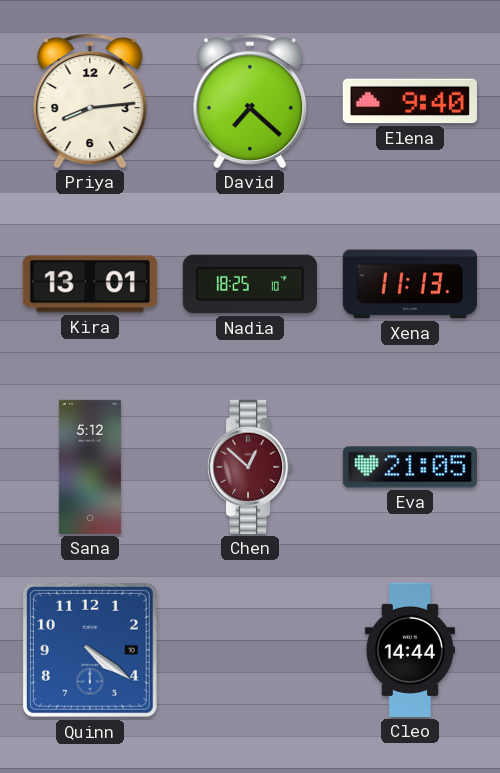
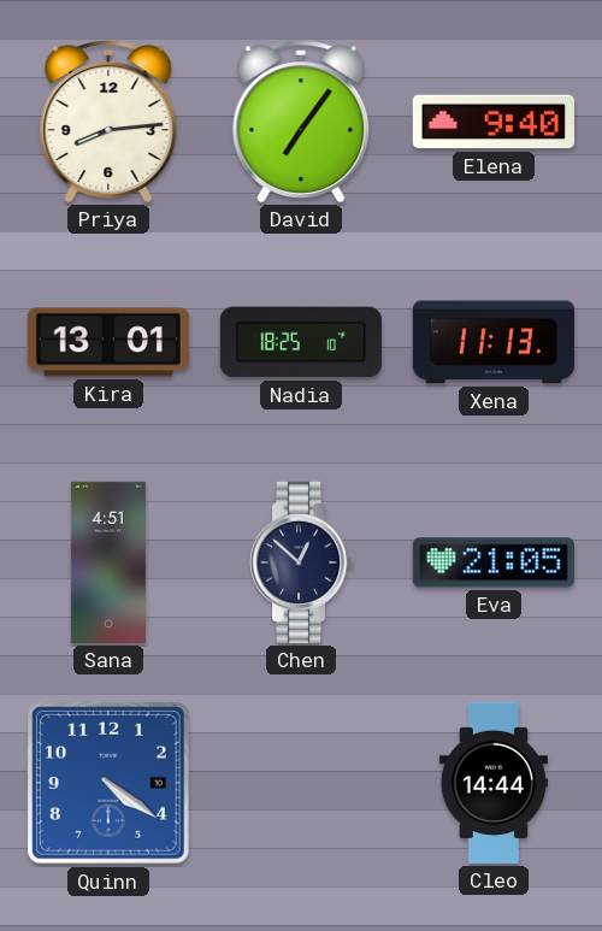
David: 7:22 -> 7:06
Sana: 5:12 -> 4:51
Chen dial: burgundy -> navy
